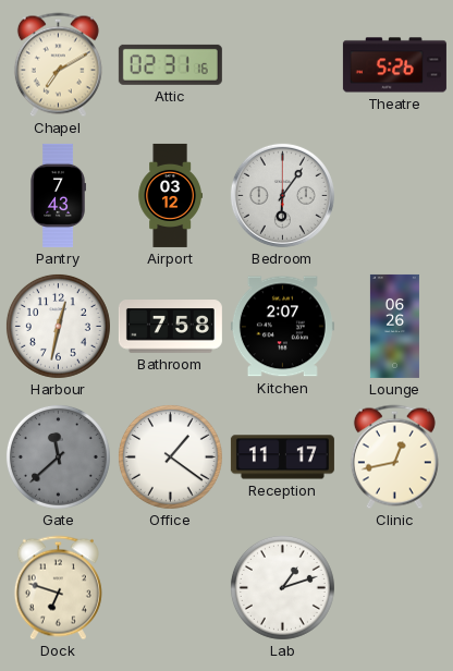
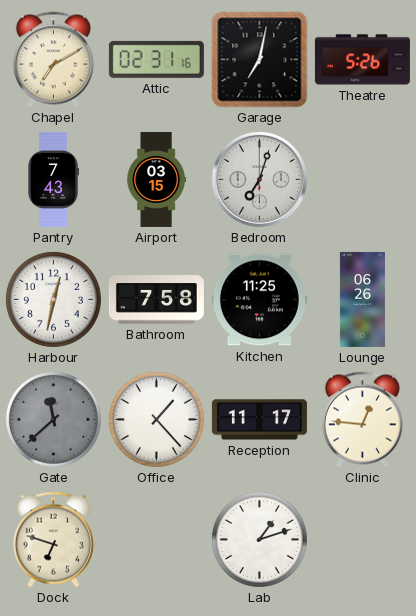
Garage: none -> 7:02
Airport: 03:12 -> 03:15
Bedroom: 6:06 -> 7:03
Kitchen: 2:07 -> 11:25
Office: 1:21 -> 1:23
Clinic: 12:43 -> 12:46
